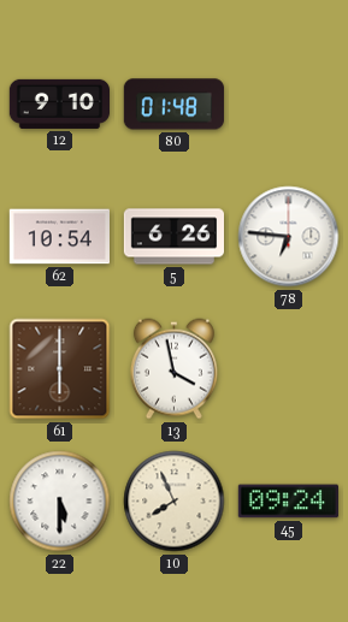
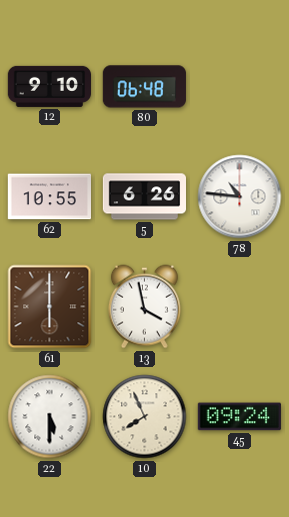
80: 01:48 -> 06:48
62: 10:54 -> 10:55
78: 6:46 -> 10:46
